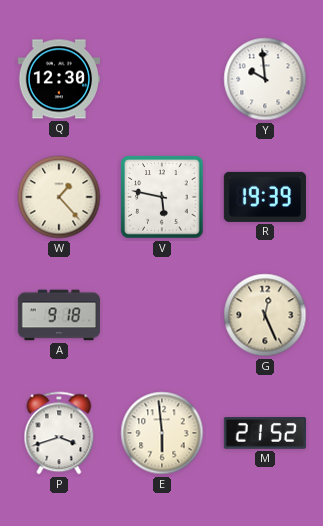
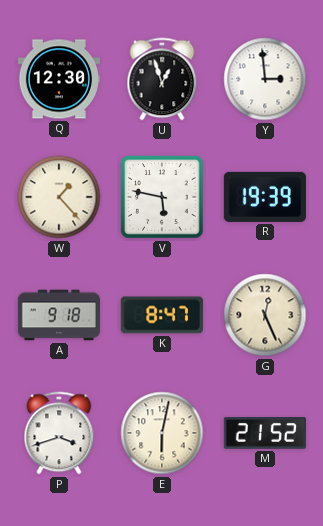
U: none -> 12:57
Y: 9:59 -> 2:59
K: none -> 8:47
E: 5:59 -> 6:02
